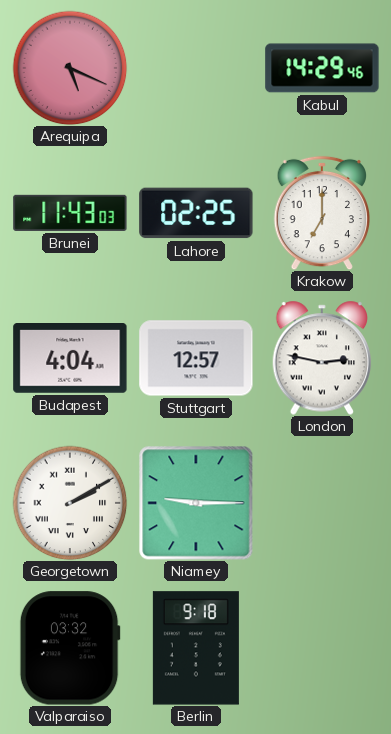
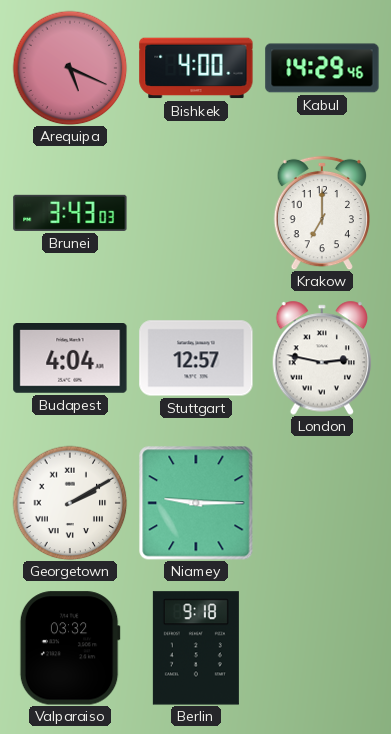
Bishkek: none -> 4:00
Brunei: 11:43 -> 3:43
Lahore: 02:25 -> none
